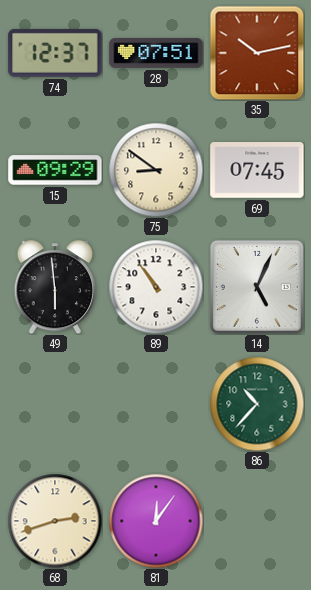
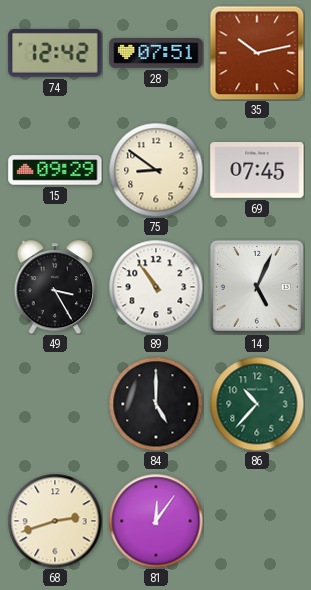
74: 12:37 -> 12:42
49: 5:59 -> 3:25
84: none -> 5:00
